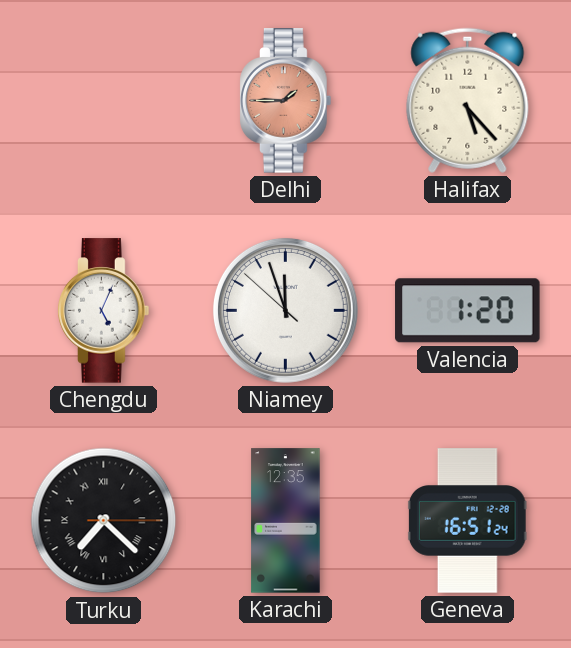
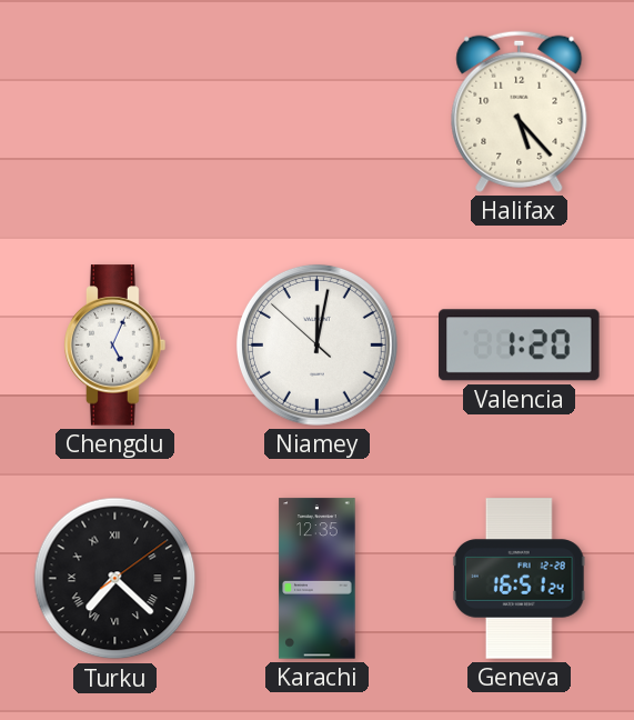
Delhi: 1:45 -> none
Niamey: 11:56 -> 12:01
Turku: 7:22:15 -> 7:22:09
